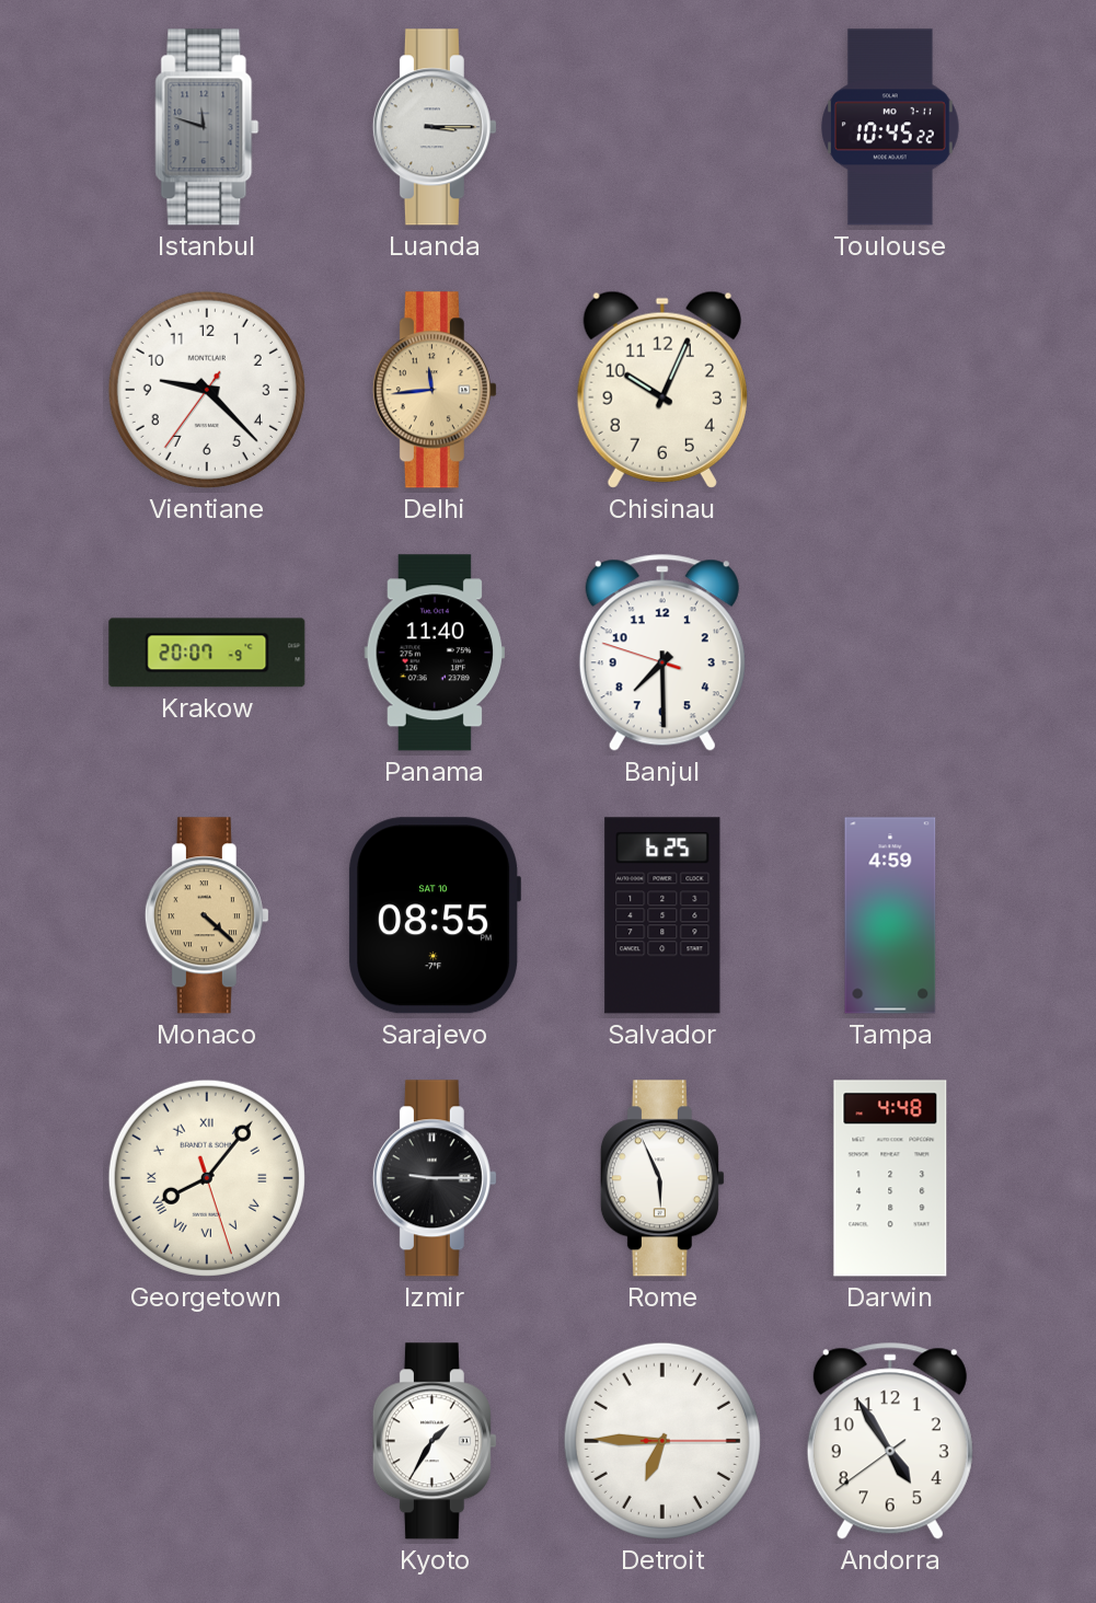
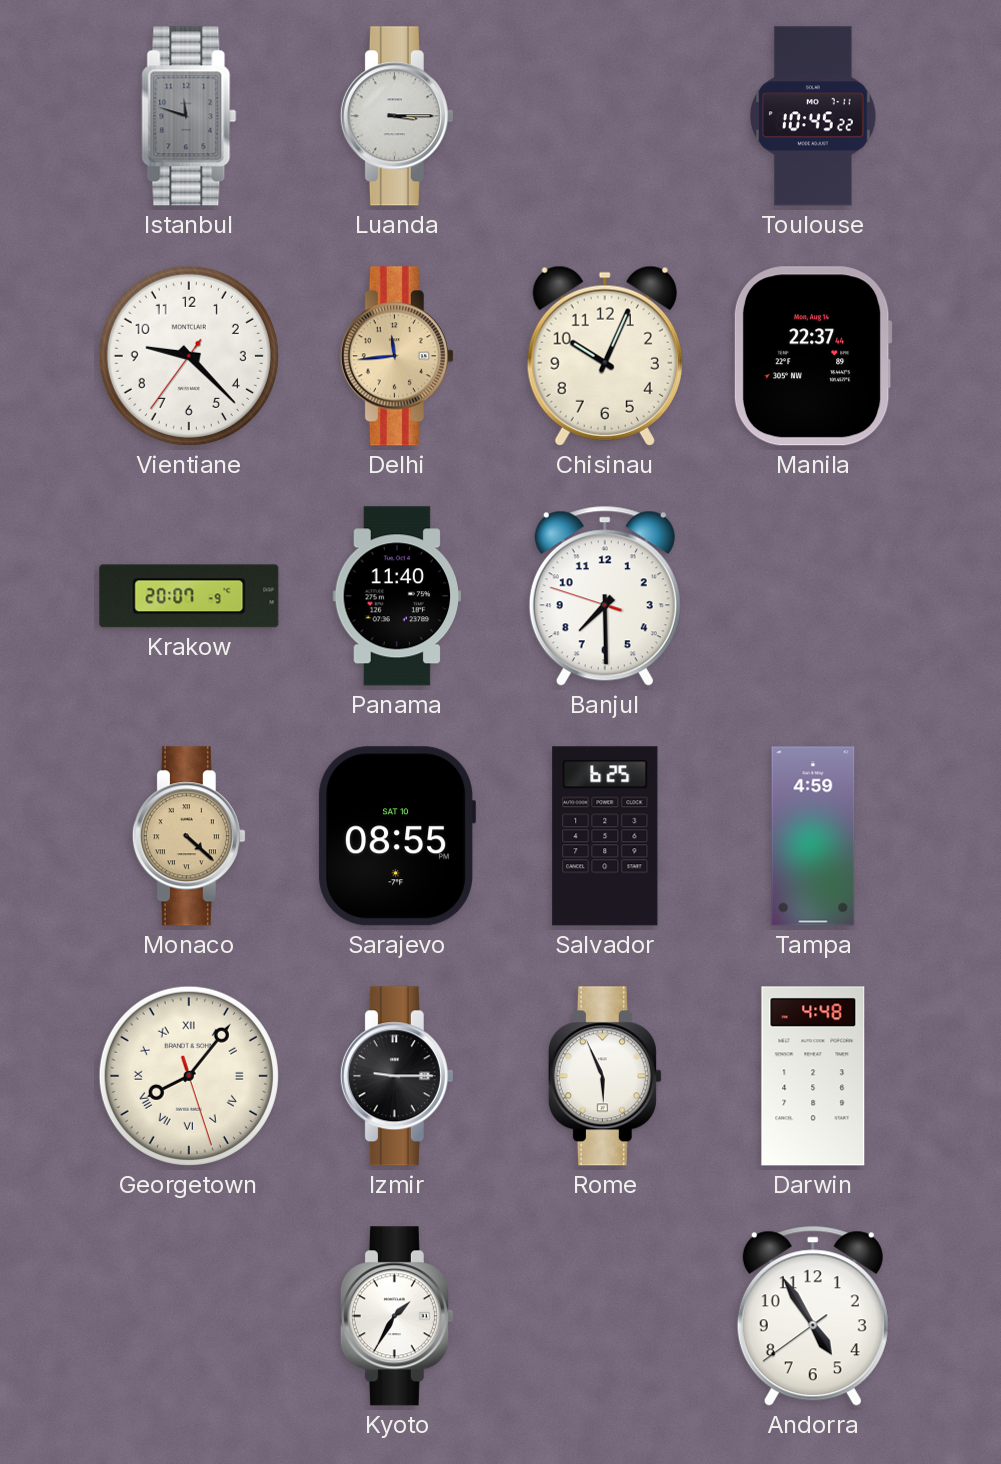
Manila: none -> 22:37
Detroit: 6:45 -> none
